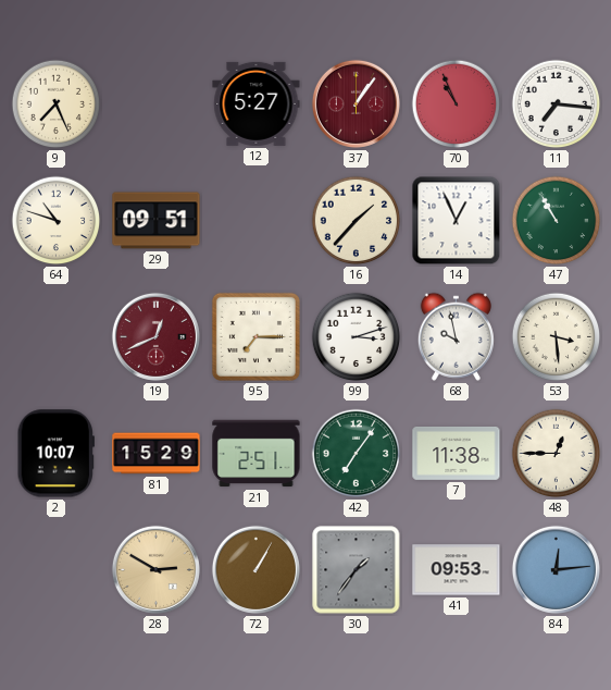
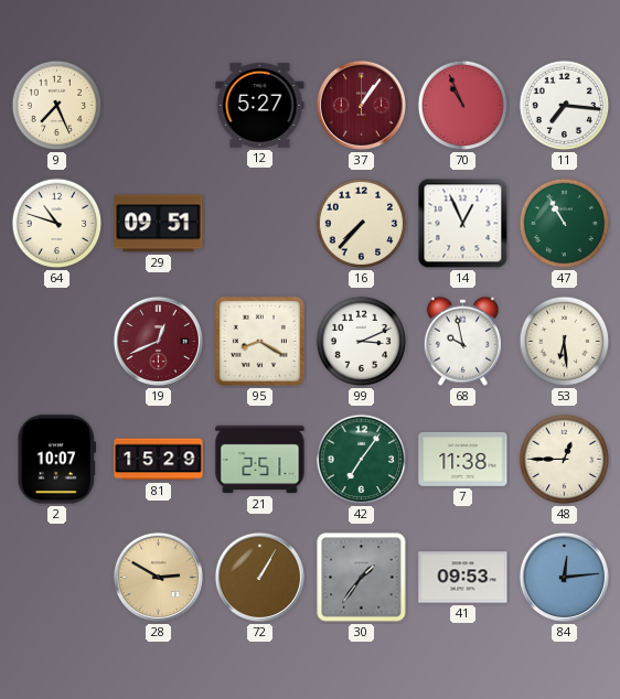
16: 1:37 -> 7:37
95: 7:15 -> 8:20
99: 3:12 -> 3:11
53: 3:29 -> 6:29
